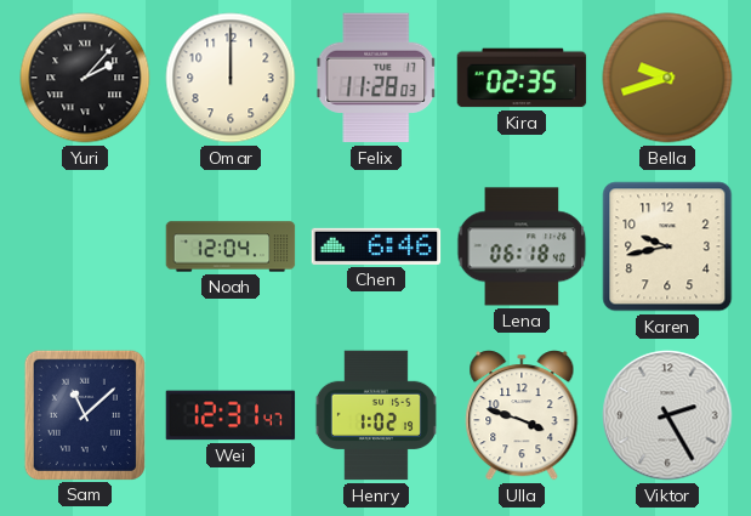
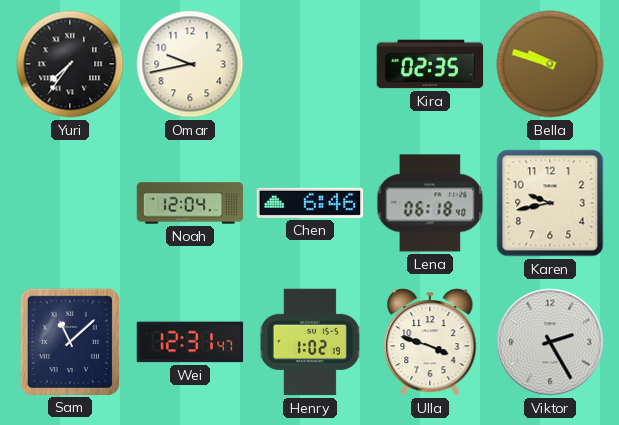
Yuri: 2:07 -> 7:36
Omar: 12:00 -> 9:43
Felix: 11:28 -> none
Bella: 9:42 -> 9:48
